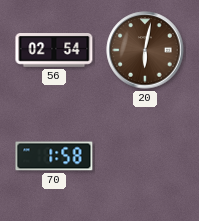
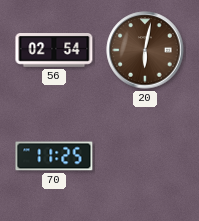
70: 1:58 -> 11:25
